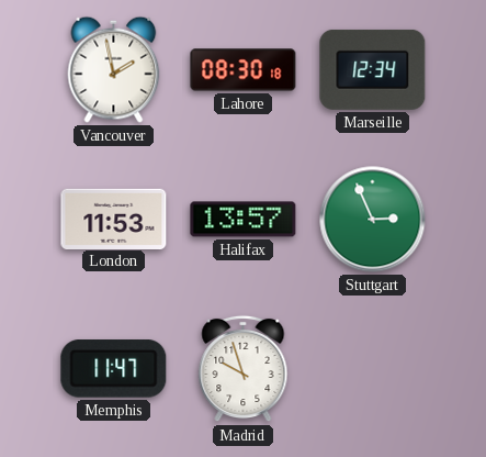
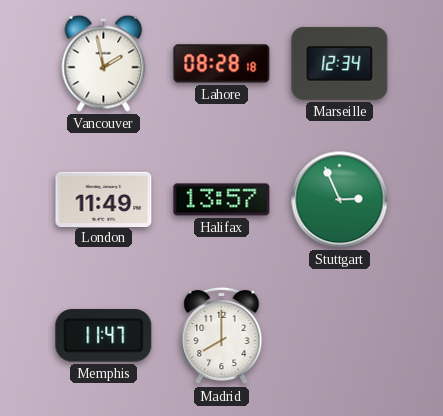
Lahore: 08:30 -> 08:28
London: 11:53 -> 11:49
Madrid: 9:57 -> 8:00
